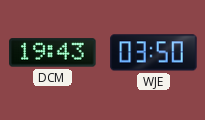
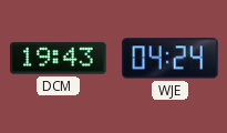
WJE: 03:50 -> 04:24
